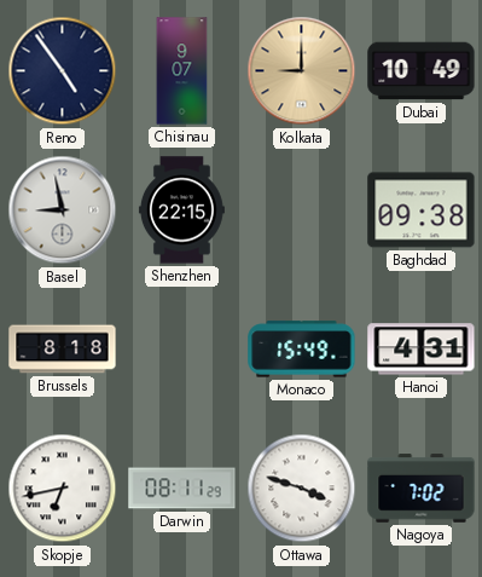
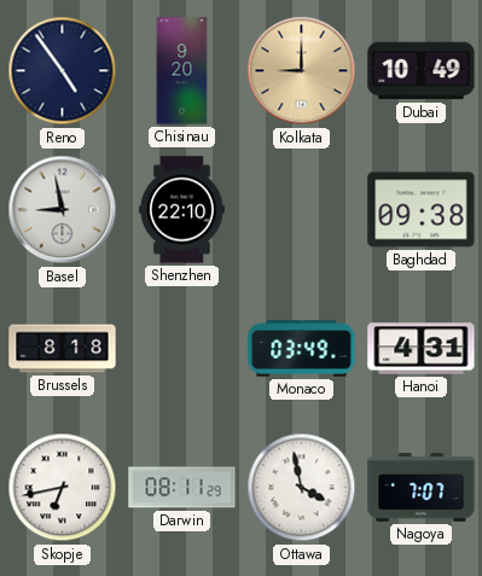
Chisinau: 9:07 -> 9:20
Shenzhen: 22:15 -> 22:10
Monaco: 15:49 -> 03:49
Ottawa: 3:48 -> 3:58
Nagoya: 7:02 -> 7:07
